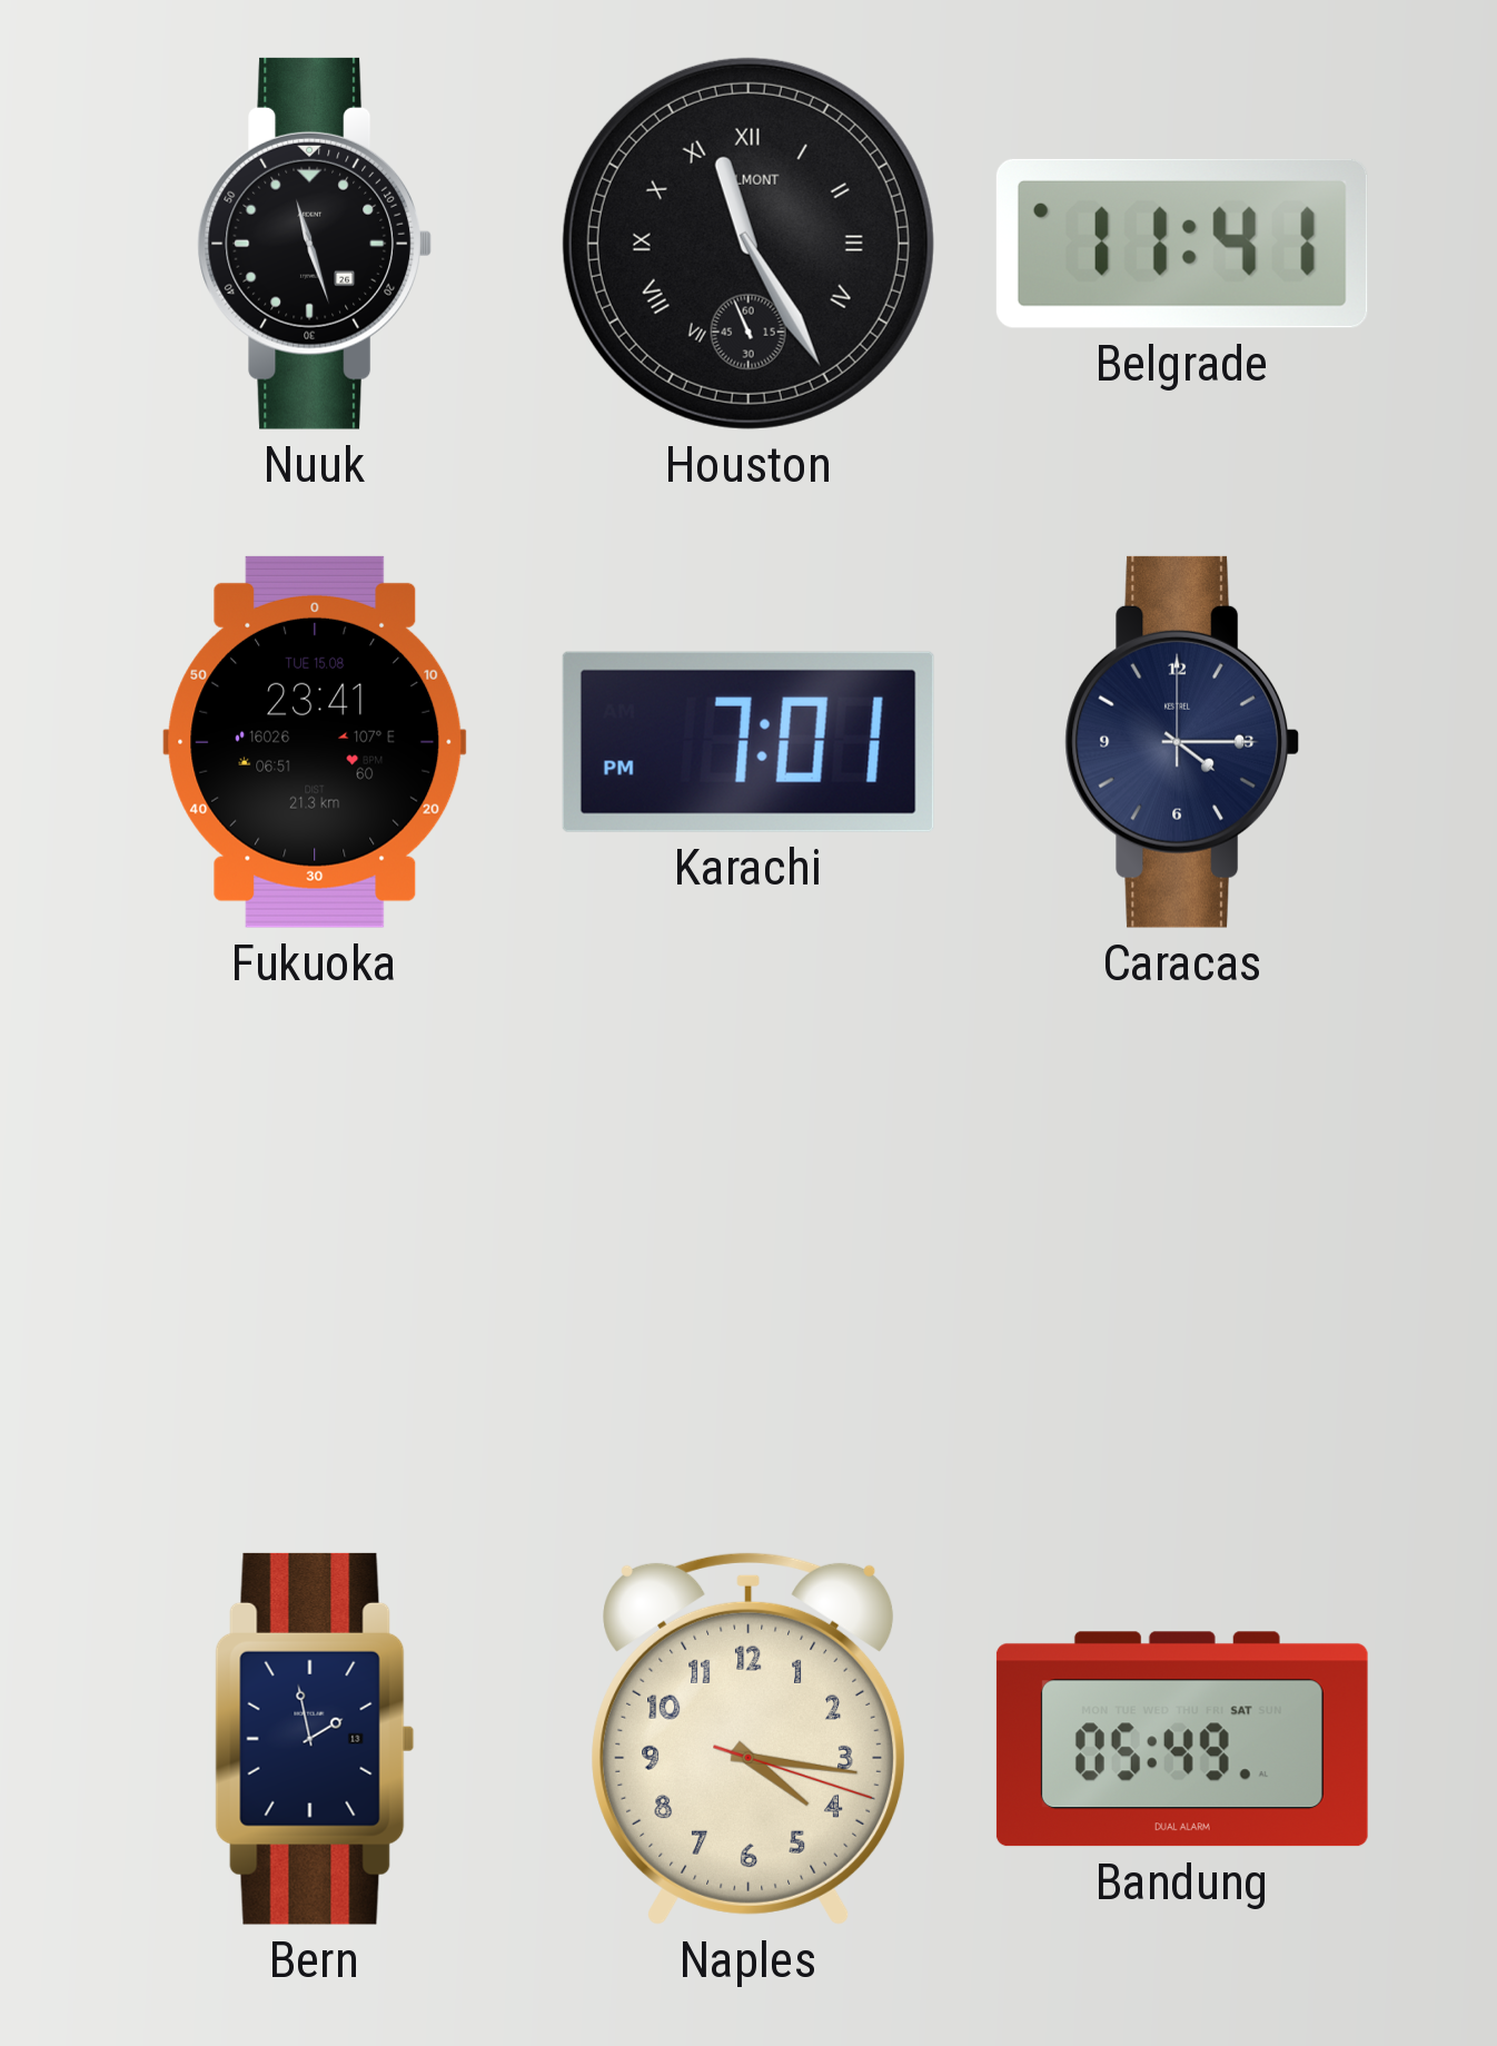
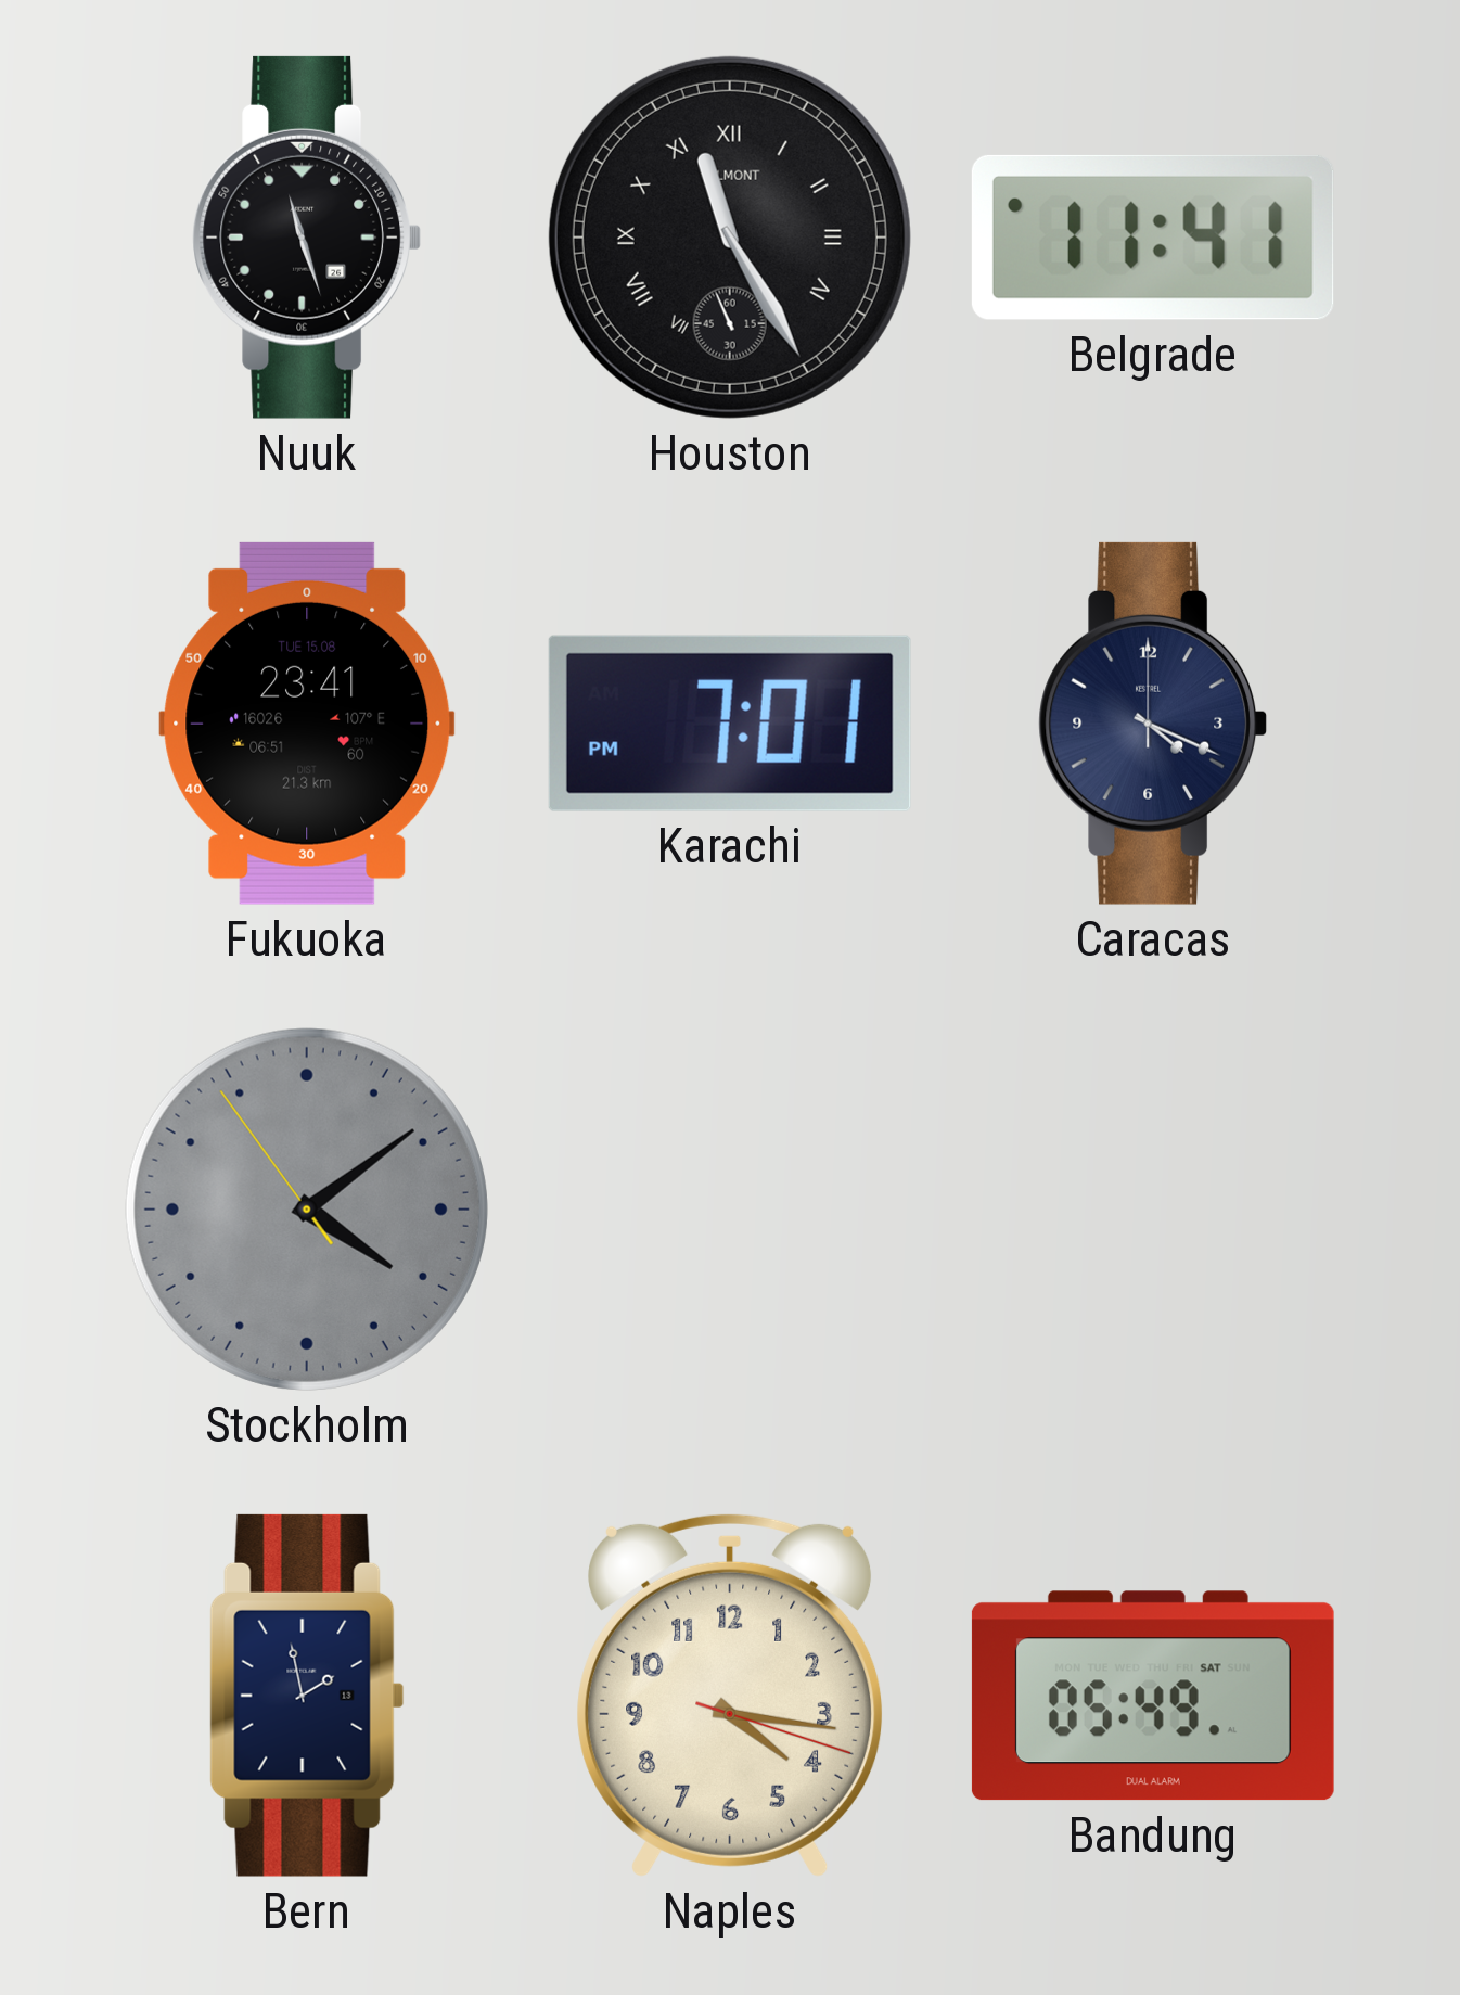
Caracas: 4:15 -> 4:19
Stockholm: none -> 4:08
